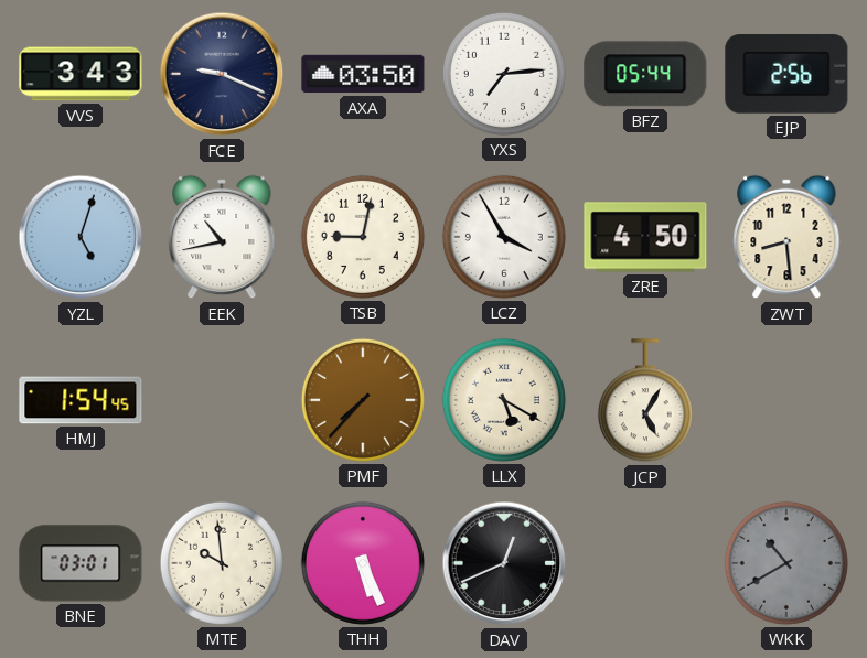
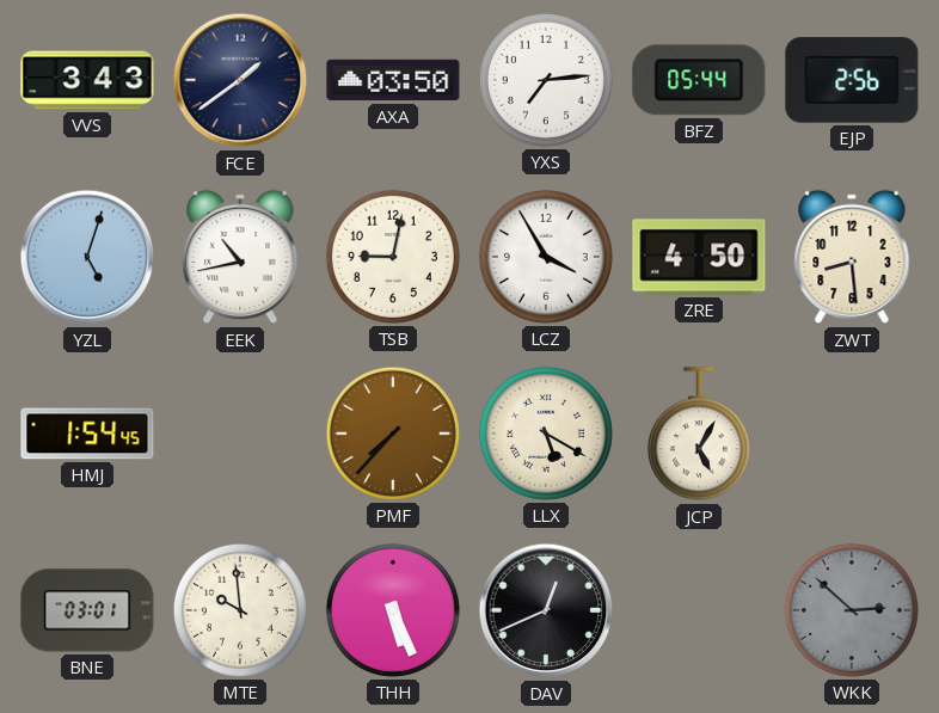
FCE: 9:19 -> 1:39
WKK: 10:40 -> 2:52
